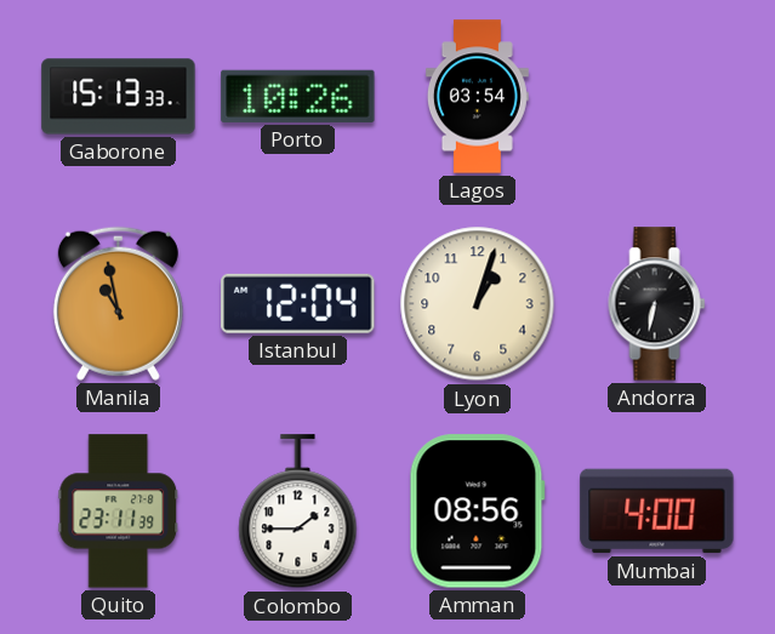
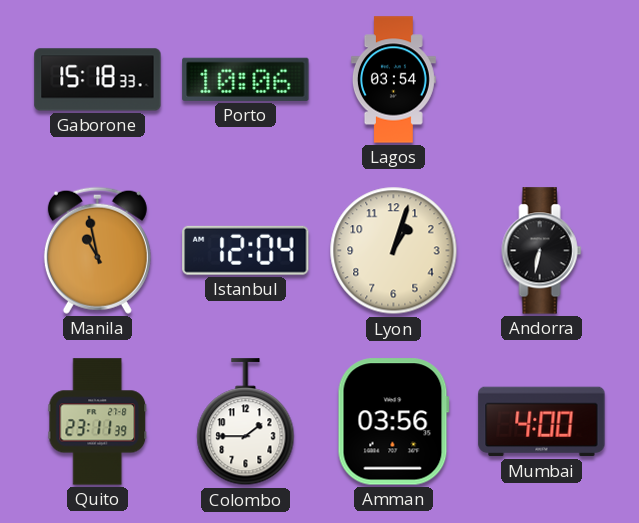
Gaborone: 15:13 -> 15:18
Porto: 10:26 -> 10:06
Amman: 08:56 -> 03:56
